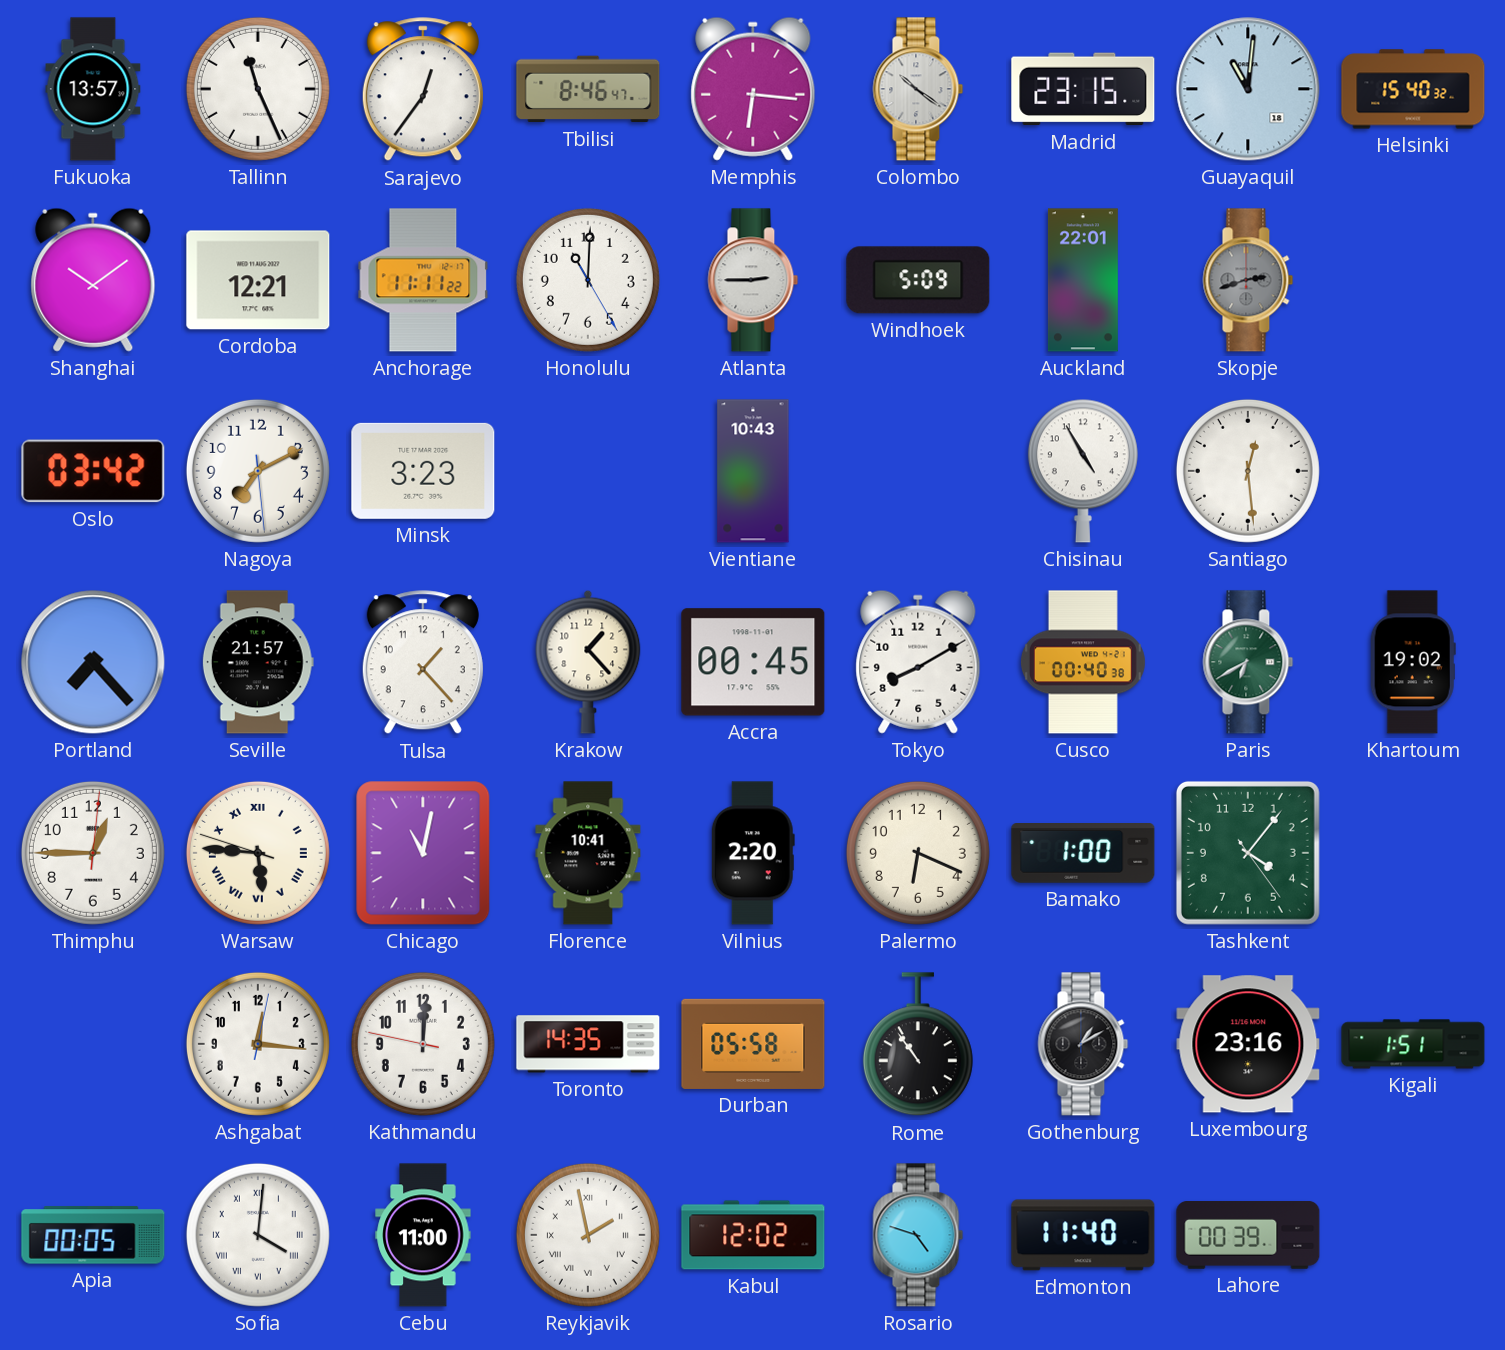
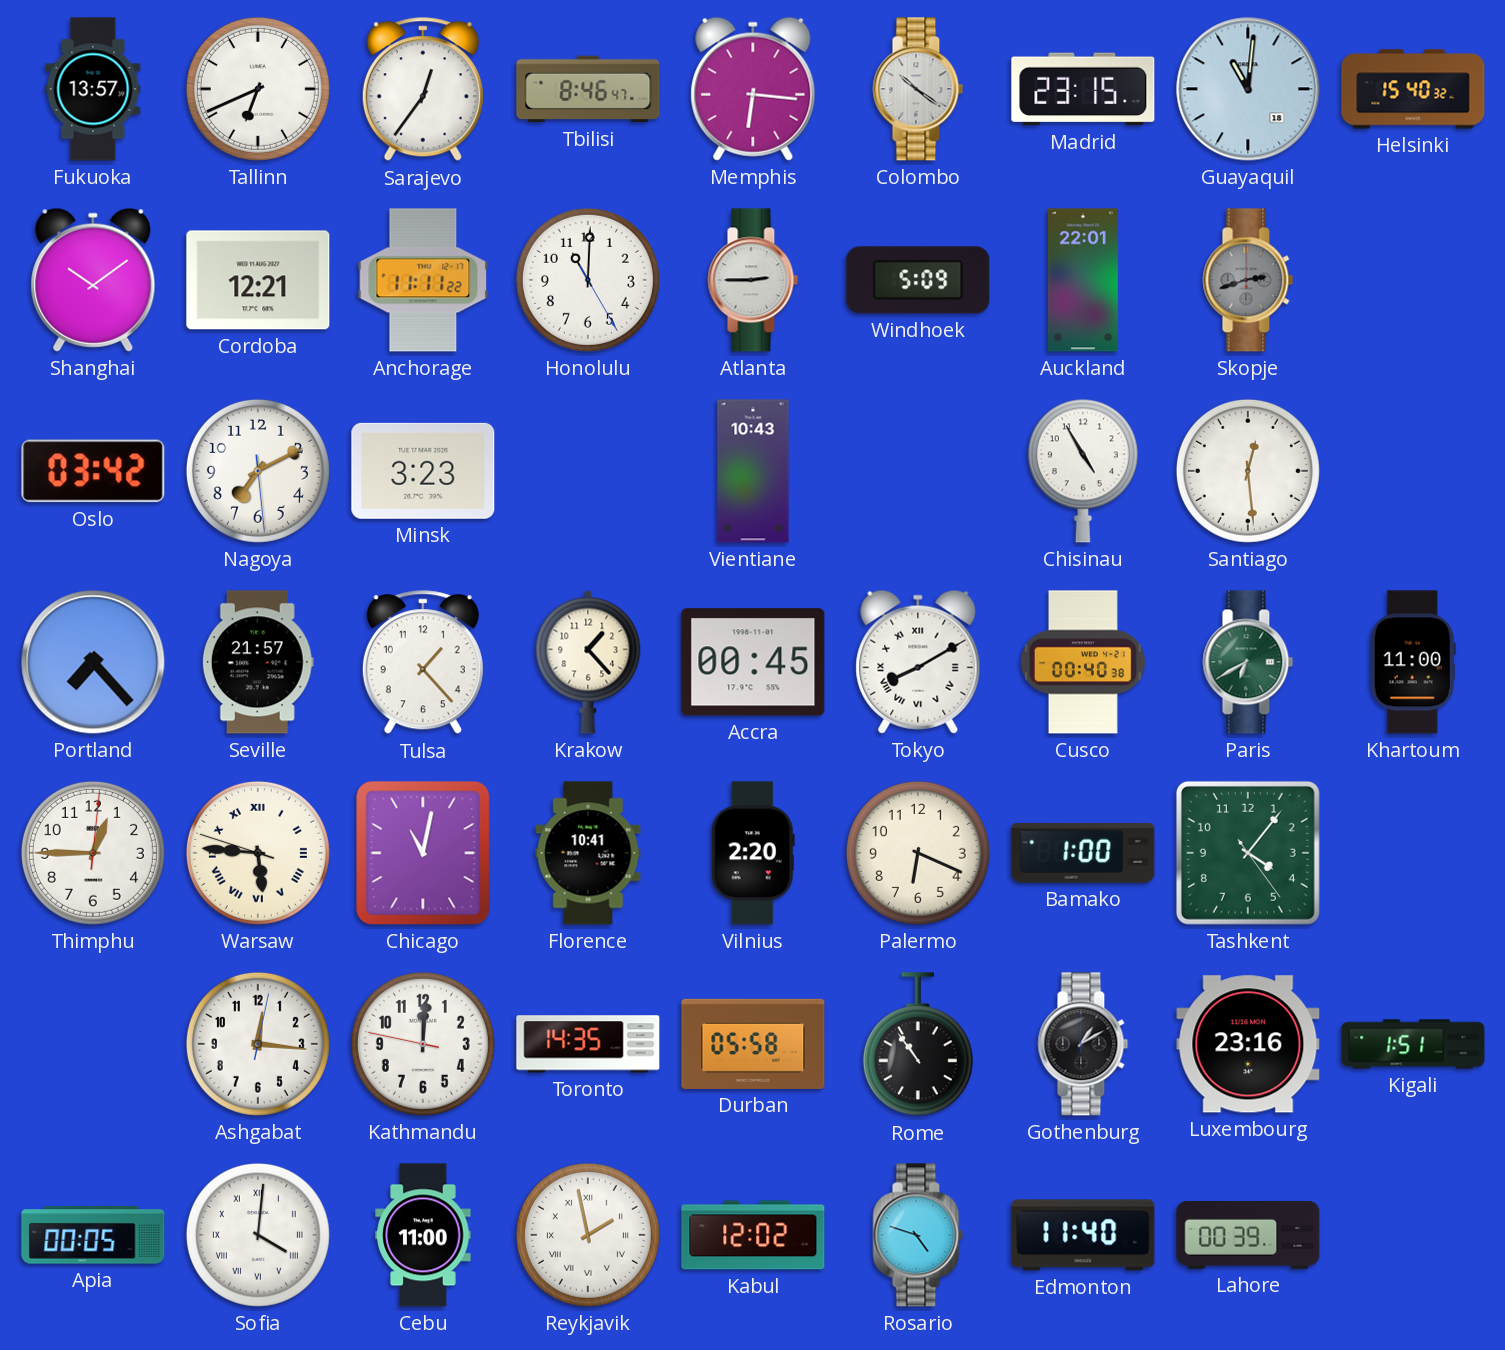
Tallinn: 11:26 -> 6:41
Tokyo numerals: Arabic -> Roman
Khartoum: 19:02 -> 11:00
